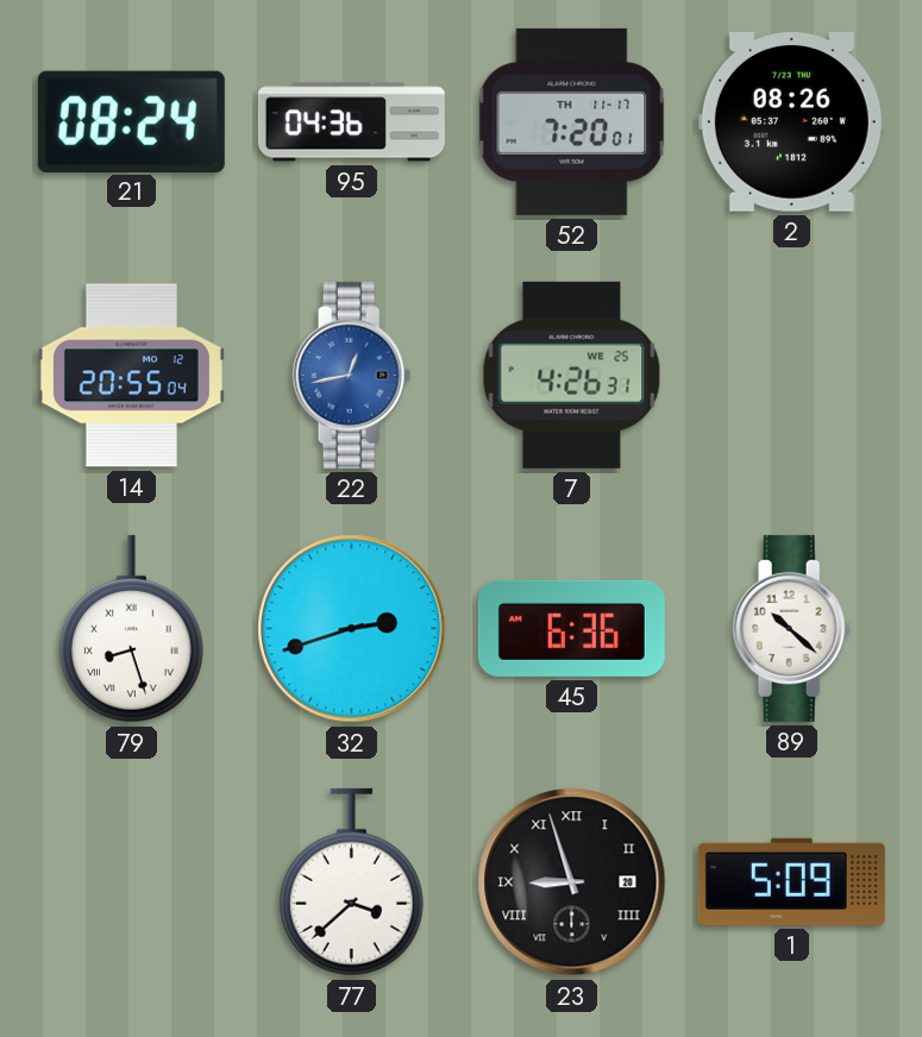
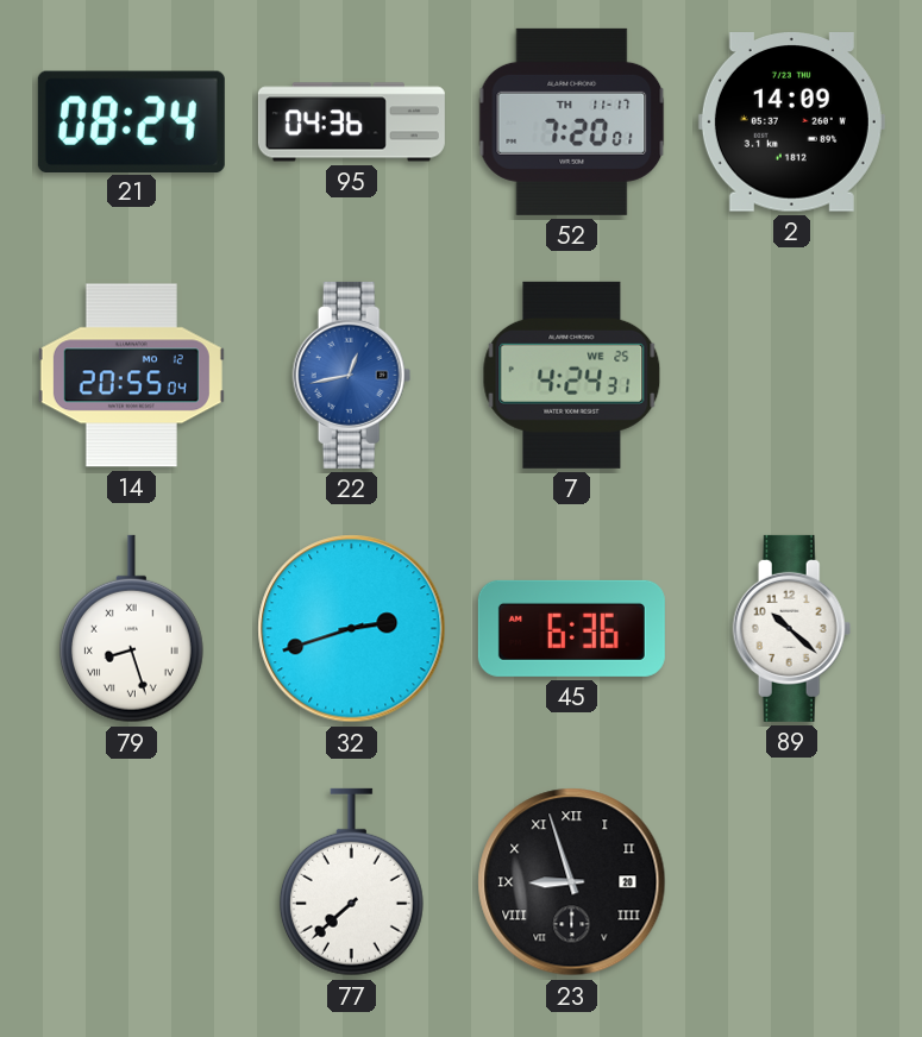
2: 08:26 -> 14:09
7: 4:26 -> 4:24
77: 3:38 -> 7:38
1: 5:09 -> none
